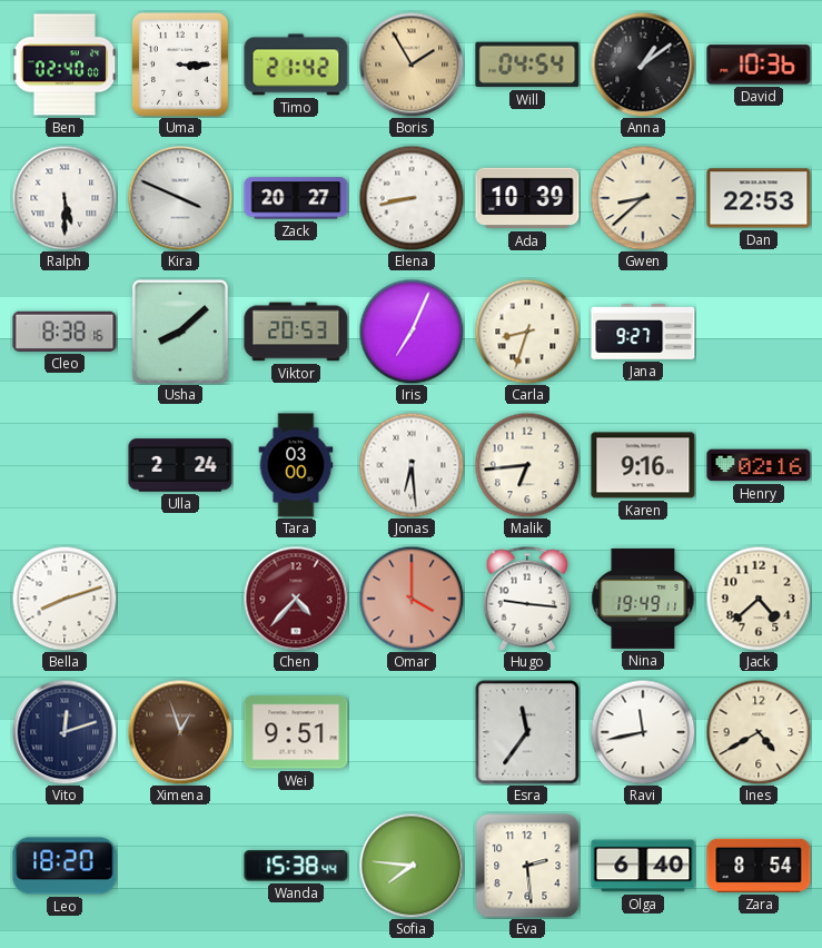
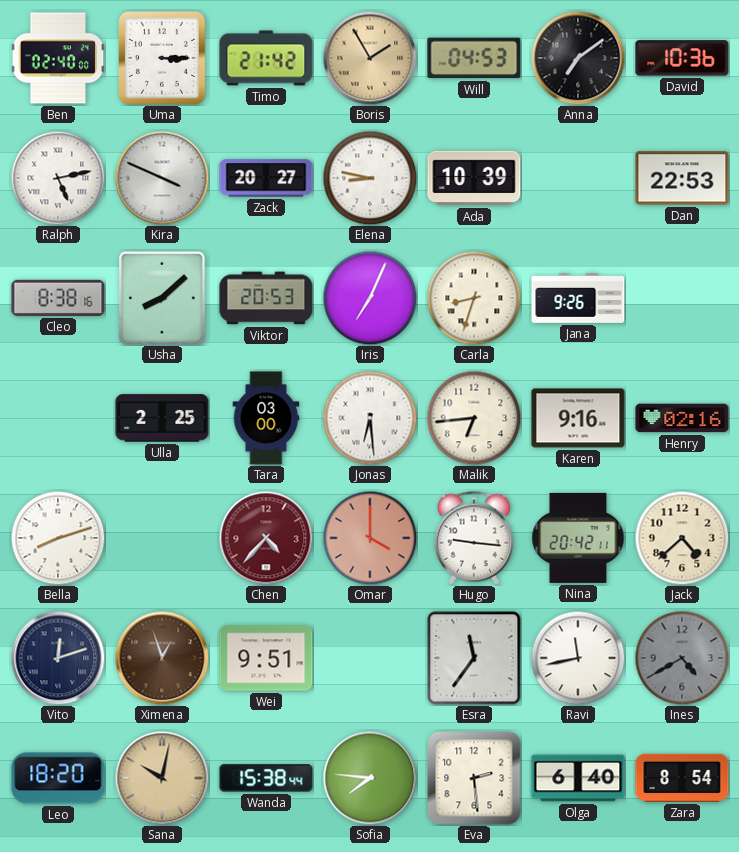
Will: 04:54 -> 04:53
Anna: 1:09 -> 7:09
Ralph: 5:30 -> 5:13
Elena: 8:43 -> 8:47
Gwen: 8:38 -> none
Jana: 9:27 -> 9:26
Ulla: 2:24 -> 2:25
Nina: 19:49 -> 20:42
Ines dial: cream -> grey
Sana: none -> 10:02
